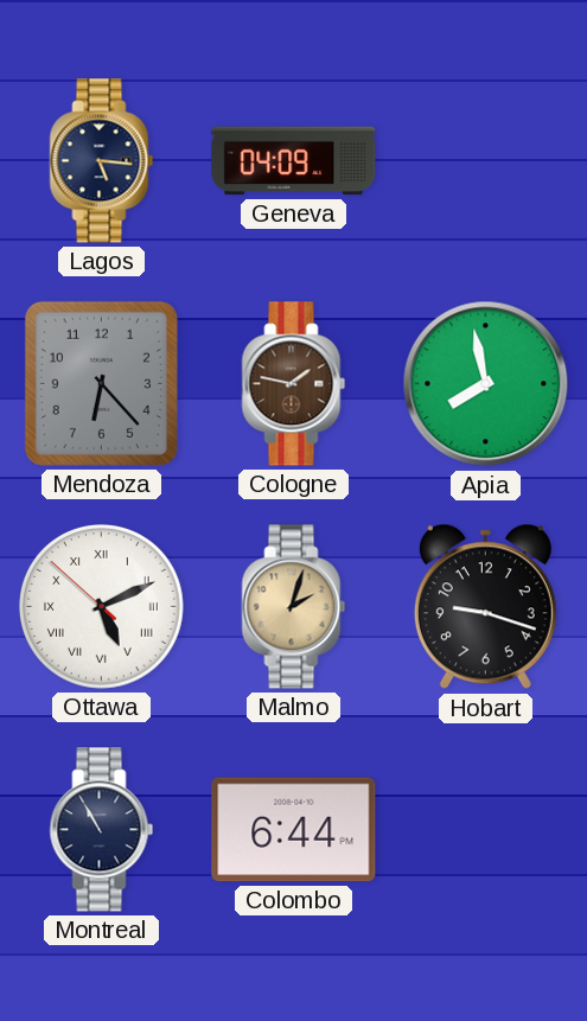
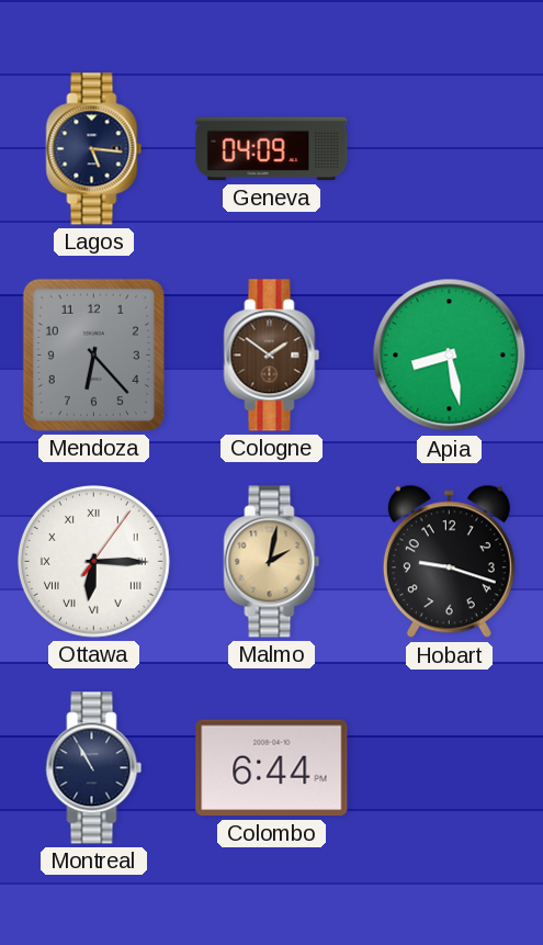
Cologne: 1:47 -> 1:51
Apia: 7:58 -> 8:28
Ottawa: 5:10 -> 6:15
Malmo: 2:03 -> 2:02
